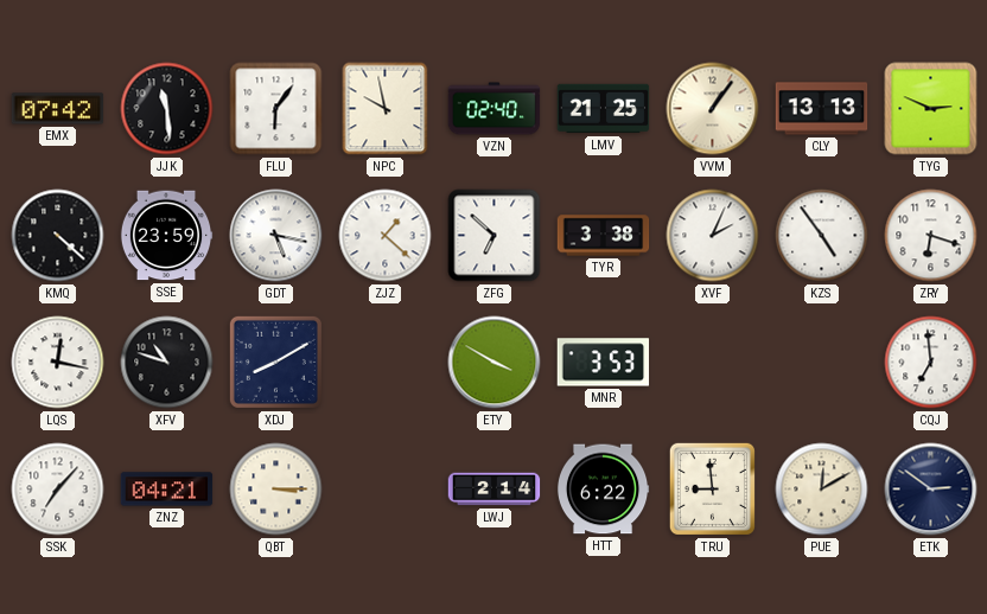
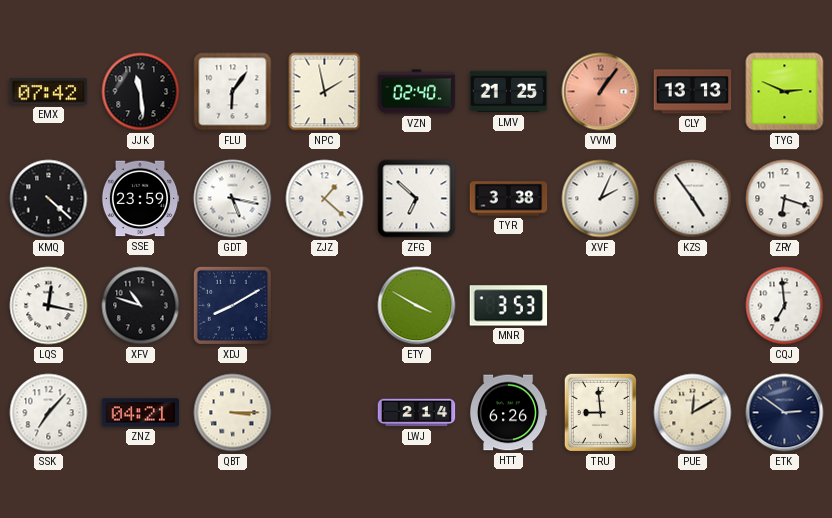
NPC: 9:58 -> 1:58
VVM dial: cream -> salmon
HTT: 6:22 -> 6:26
